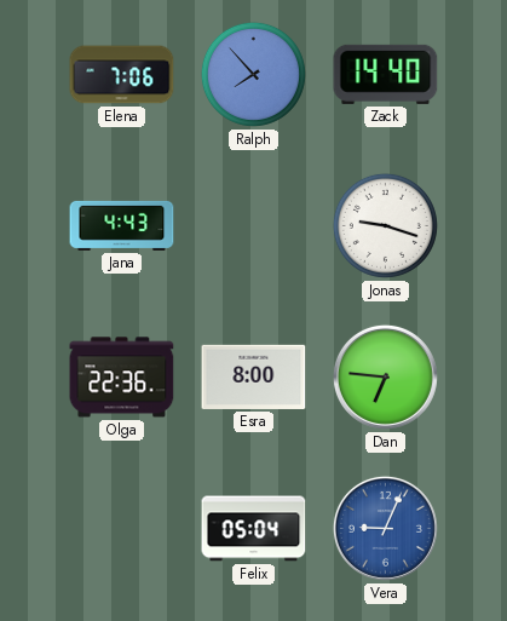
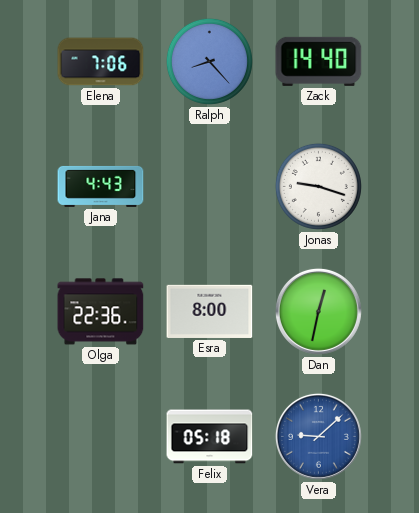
Ralph: 7:53 -> 8:23
Dan: 6:46 -> 12:32
Felix: 05:04 -> 05:18
Vera: 9:04 -> 9:08
